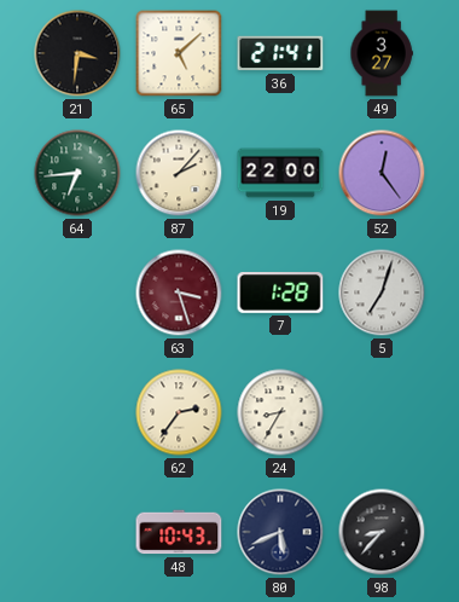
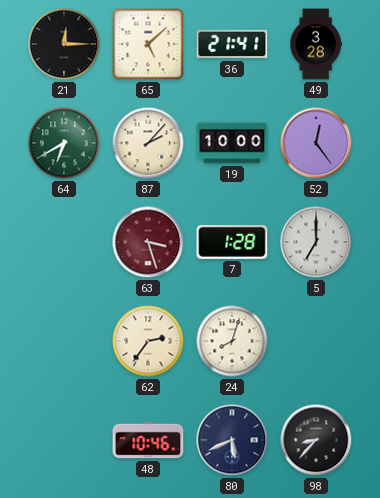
21: 3:31 -> 12:15
49: 3:27 -> 3:28
64: 6:44 -> 6:40
19: 22:00 -> 10:00
5: 7:03 -> 7:00
24: 8:35 -> 8:03
48: 10:43 -> 10:46
